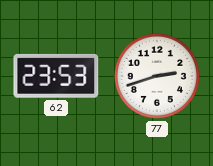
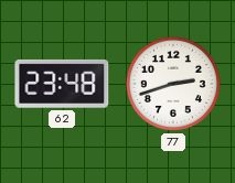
62: 23:53 -> 23:48
